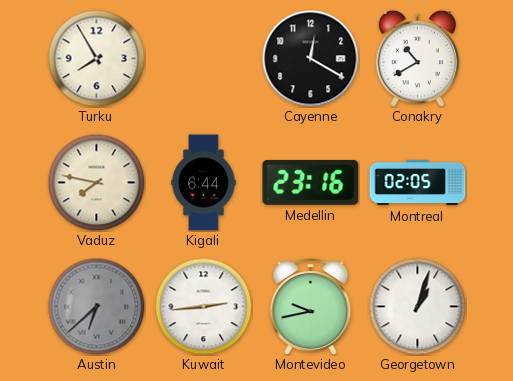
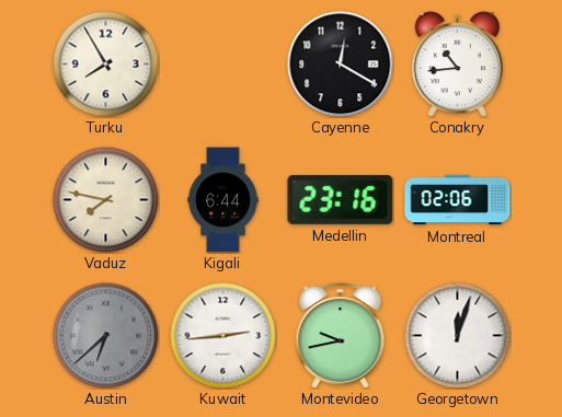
Conakry: 10:40 -> 10:44
Montreal: 02:05 -> 02:06
Georgetown: 1:03 -> 12:03
